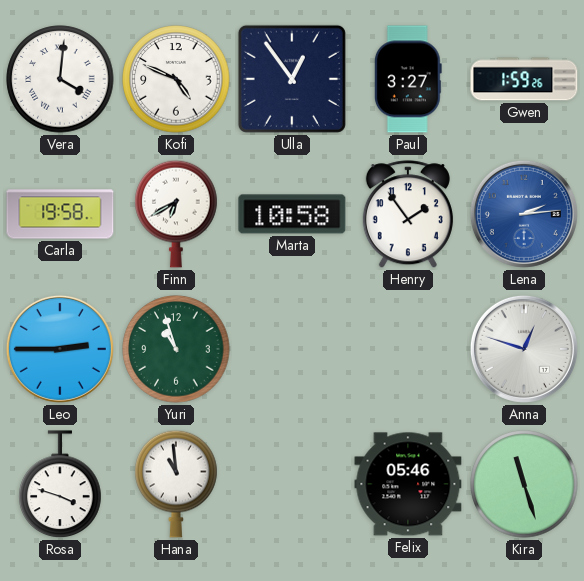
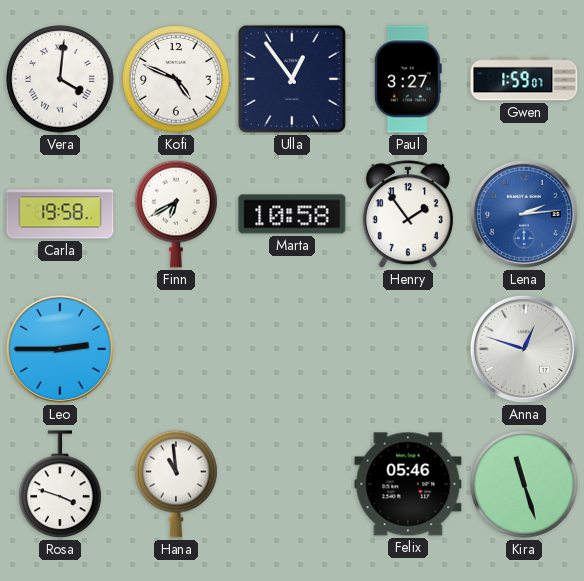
Gwen: 1:59:26 -> 1:59:07
Yuri: 10:57 -> none
